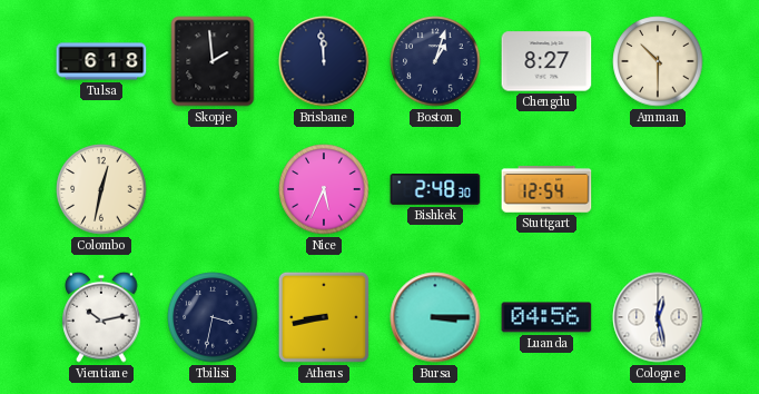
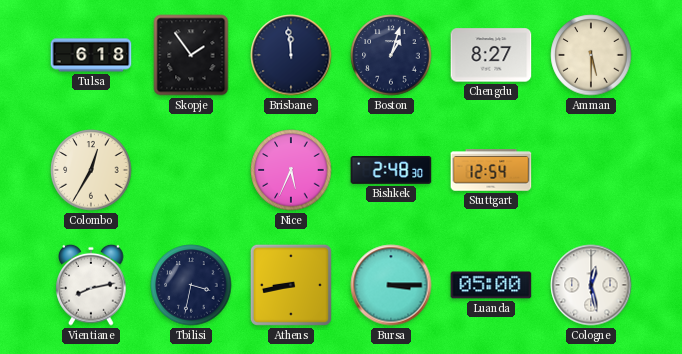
Skopje: 1:59 -> 1:54
Amman: 10:30 -> 5:30
Colombo: 12:32 -> 12:35
Vientiane: 10:13 -> 8:13
Luanda: 04:56 -> 05:00
